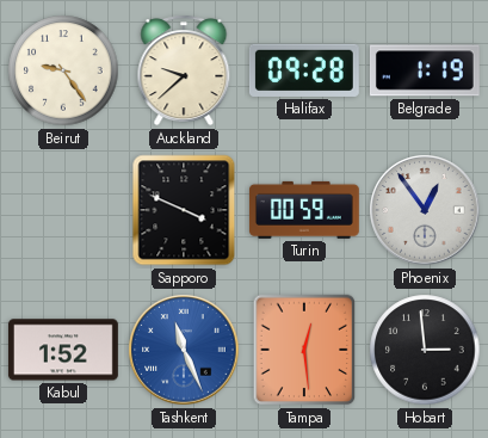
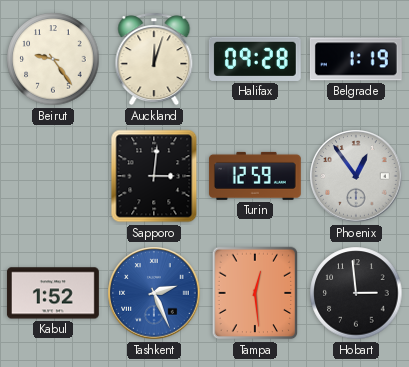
Auckland: 9:38 -> 12:03
Sapporo: 3:49 -> 3:01
Turin: 00:59 -> 12:59
Tashkent: 11:26 -> 2:26
